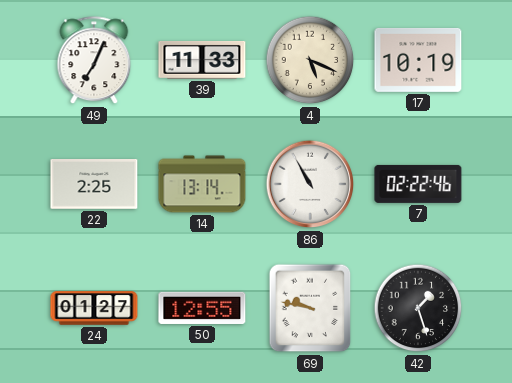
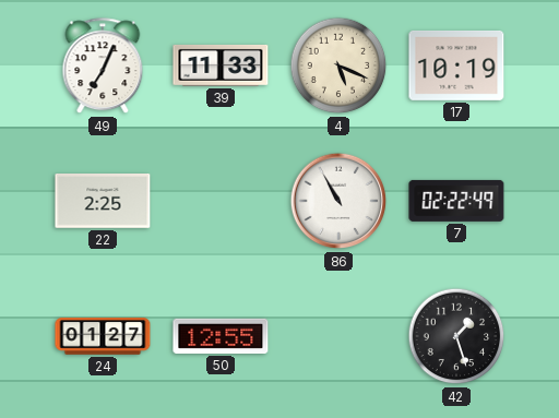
14: 13:14 -> none
7: 02:22:46 -> 02:22:49
69: 9:47 -> none
